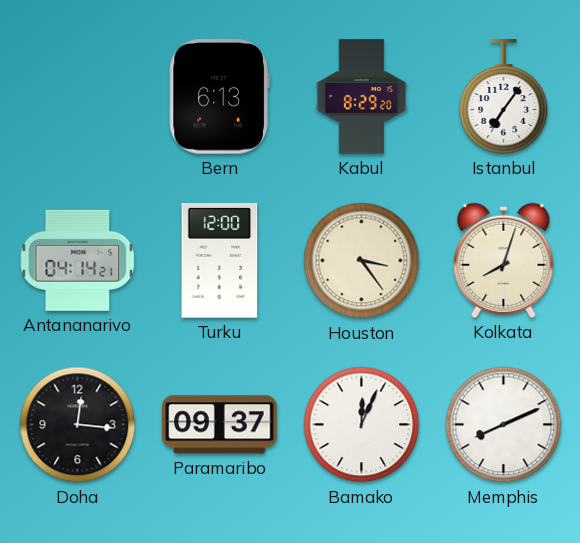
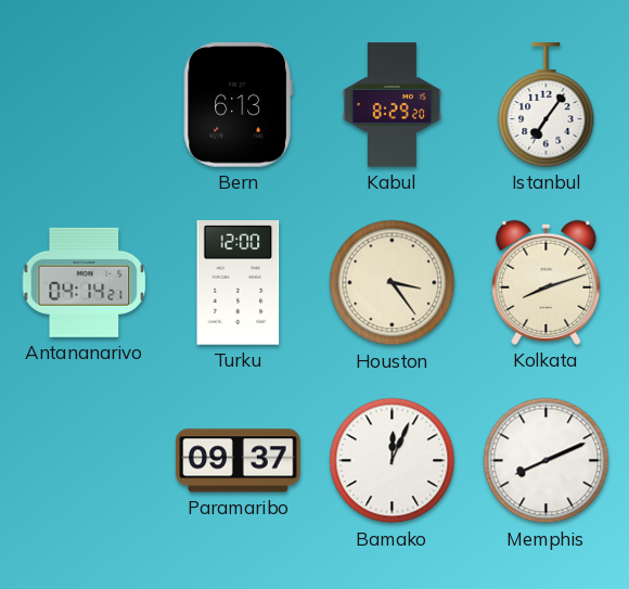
Kolkata: 8:03 -> 8:12
Doha: 12:16 -> none
